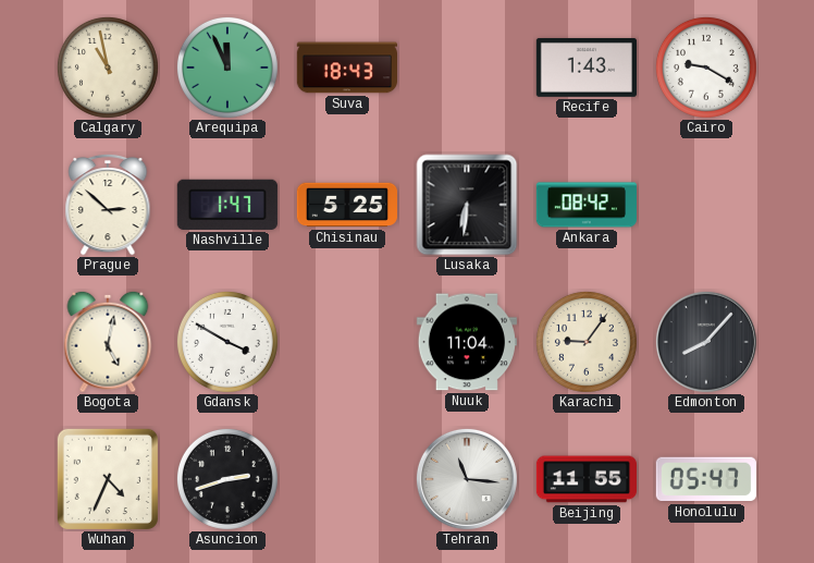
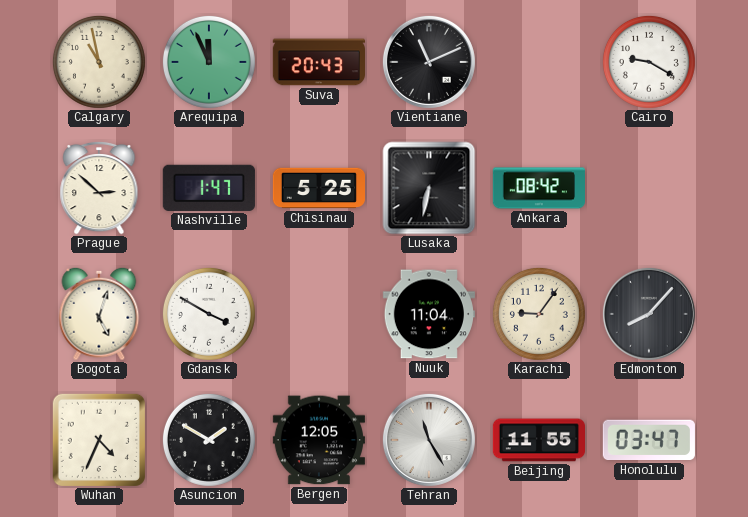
Suva: 18:43 -> 20:43
Vientiane: none -> 11:11
Recife: 1:43 -> none
Lusaka: 6:31 -> 6:32
Bogota: 5:02 -> 5:03
Asuncion: 2:42 -> 1:50
Bergen: none -> 12:05
Tehran: 11:16 -> 11:25
Honolulu: 05:47 -> 03:47
